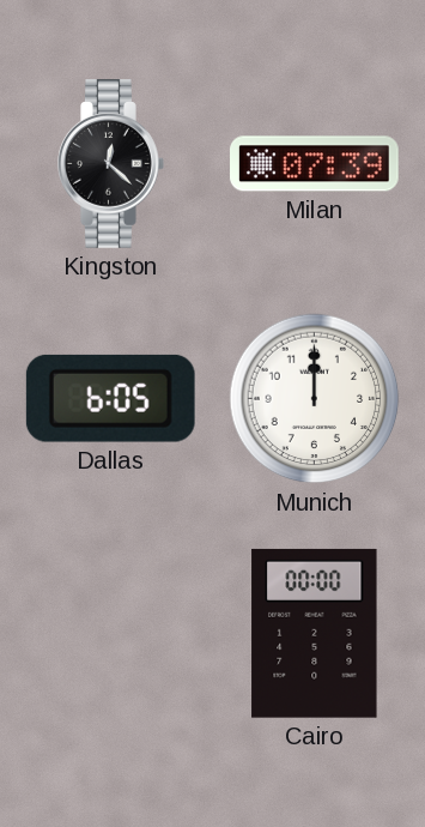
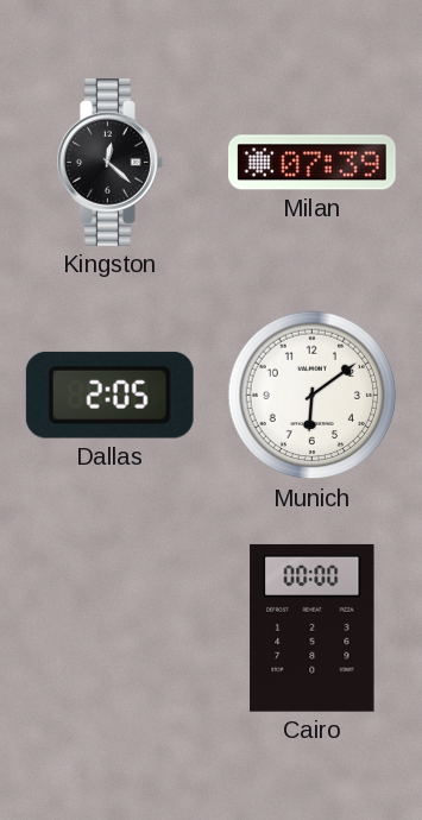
Dallas: 6:05 -> 2:05
Munich: 12:00 -> 6:09
